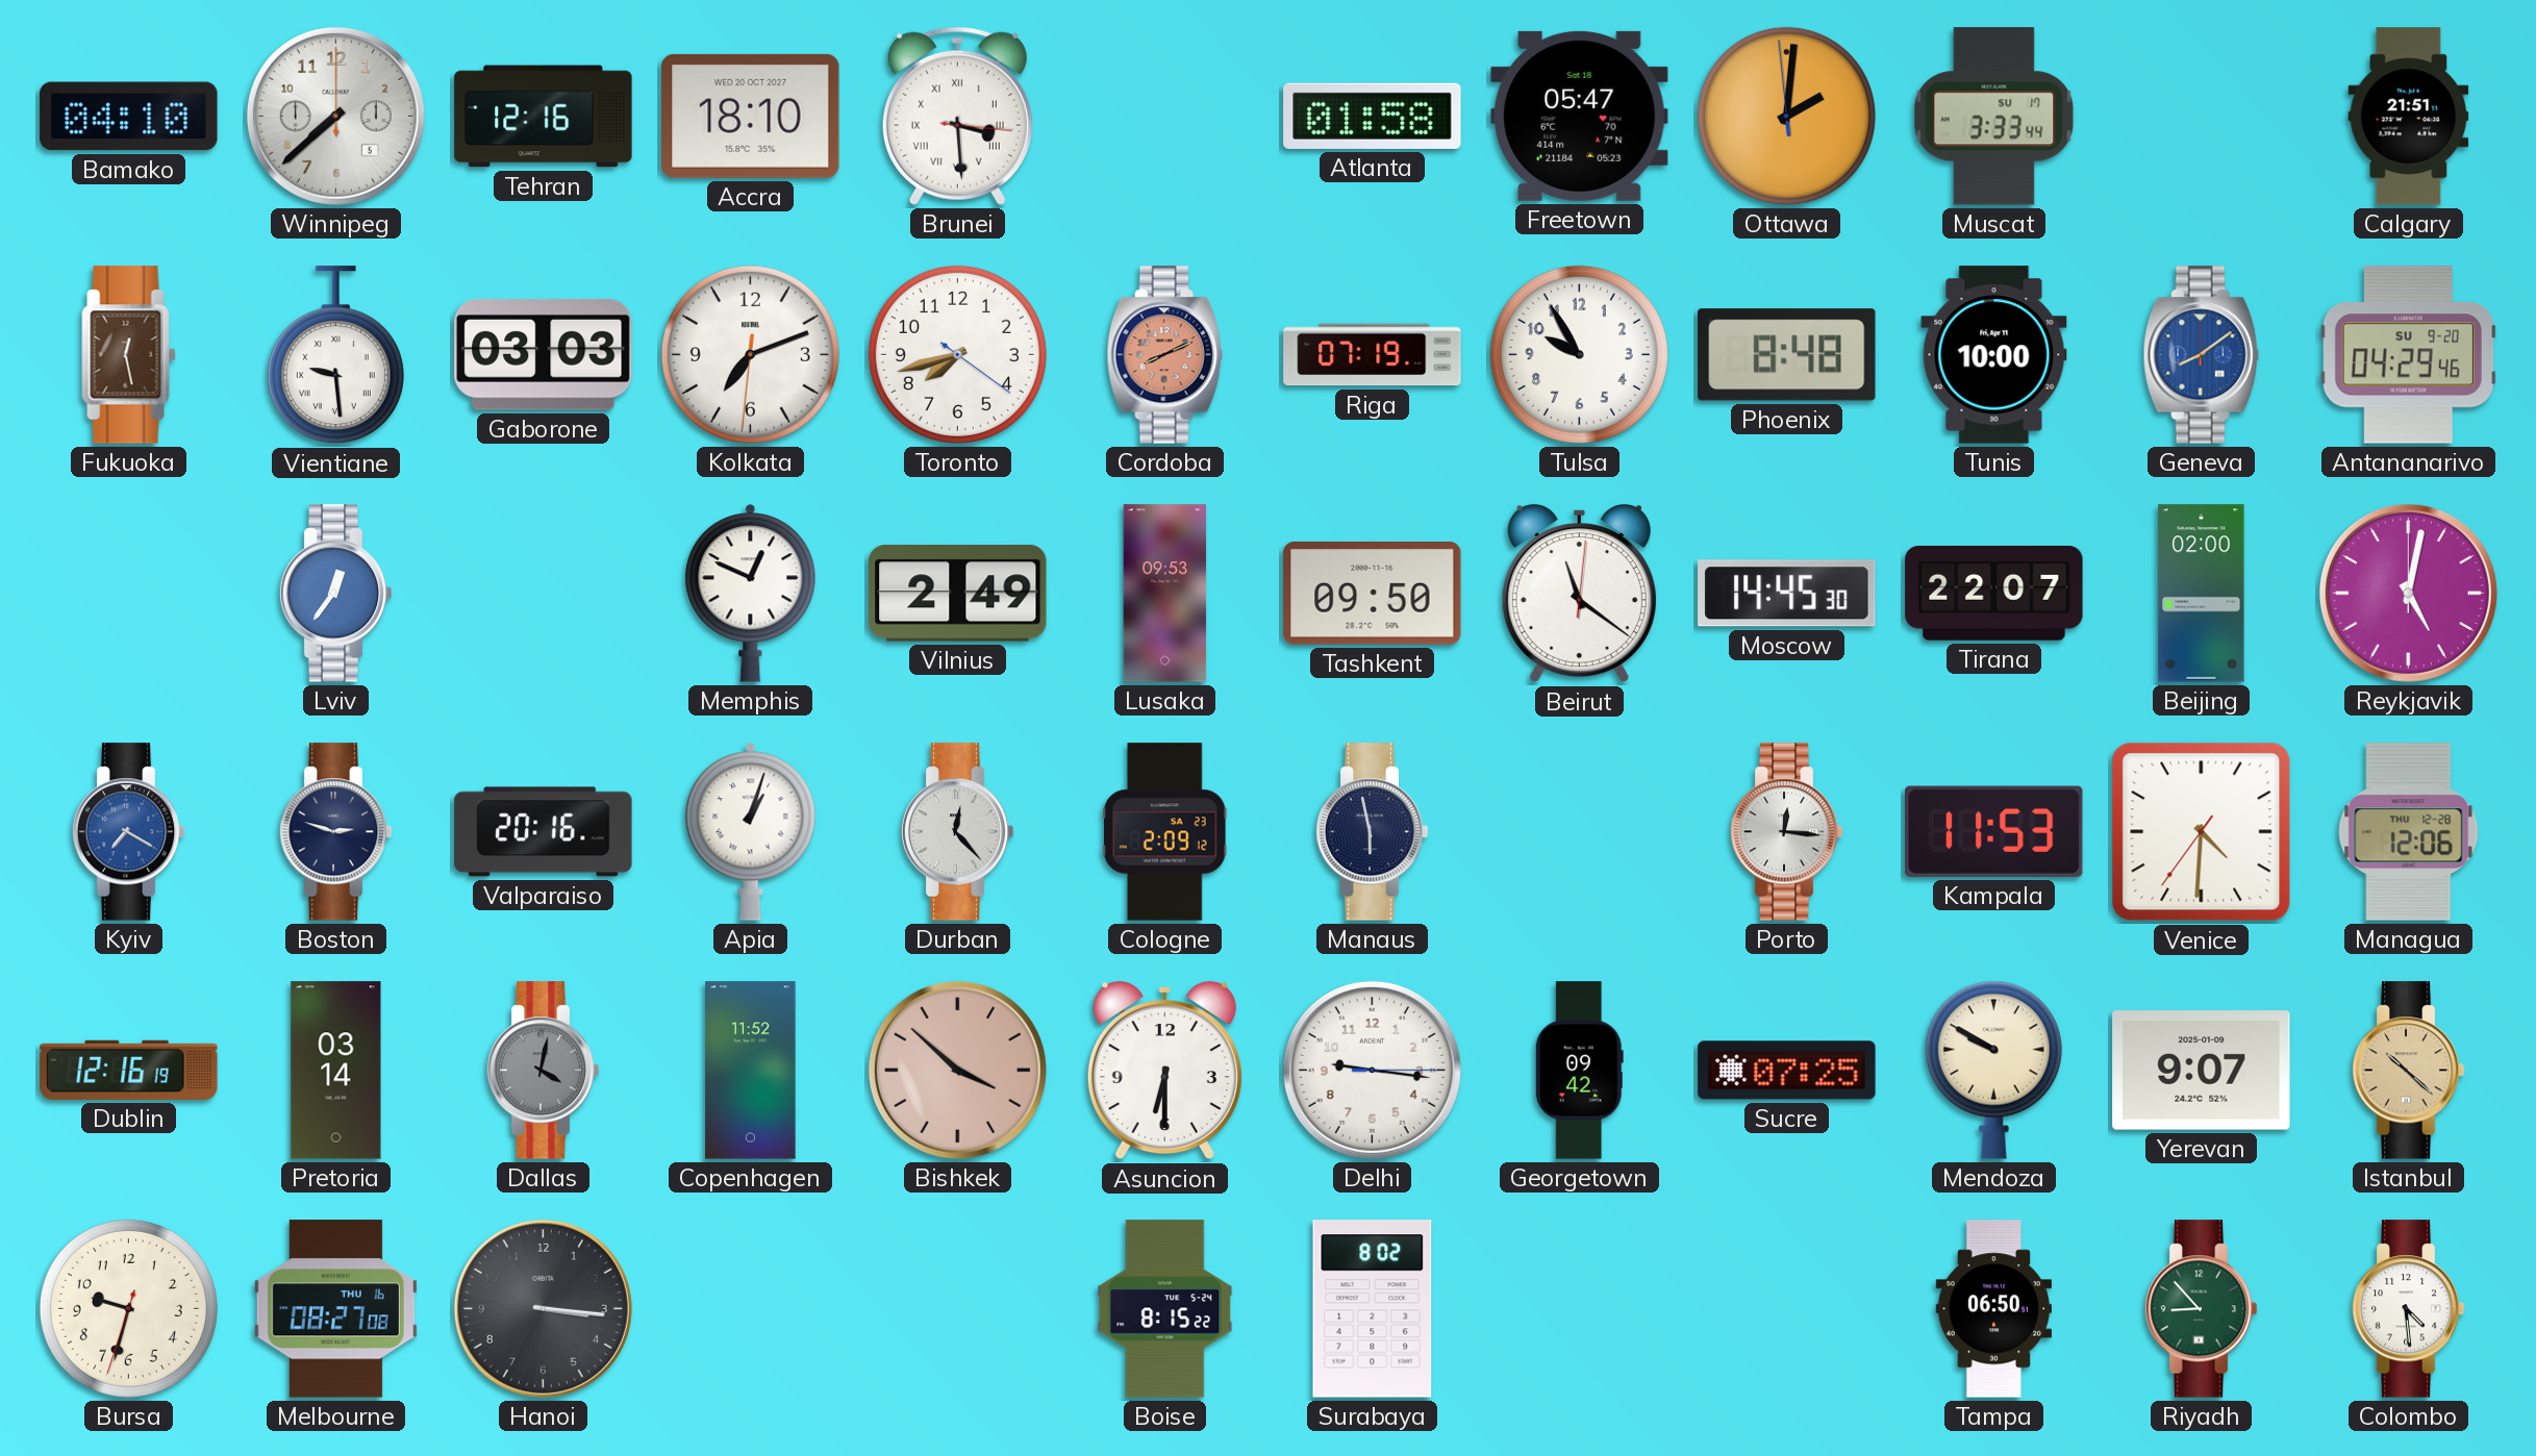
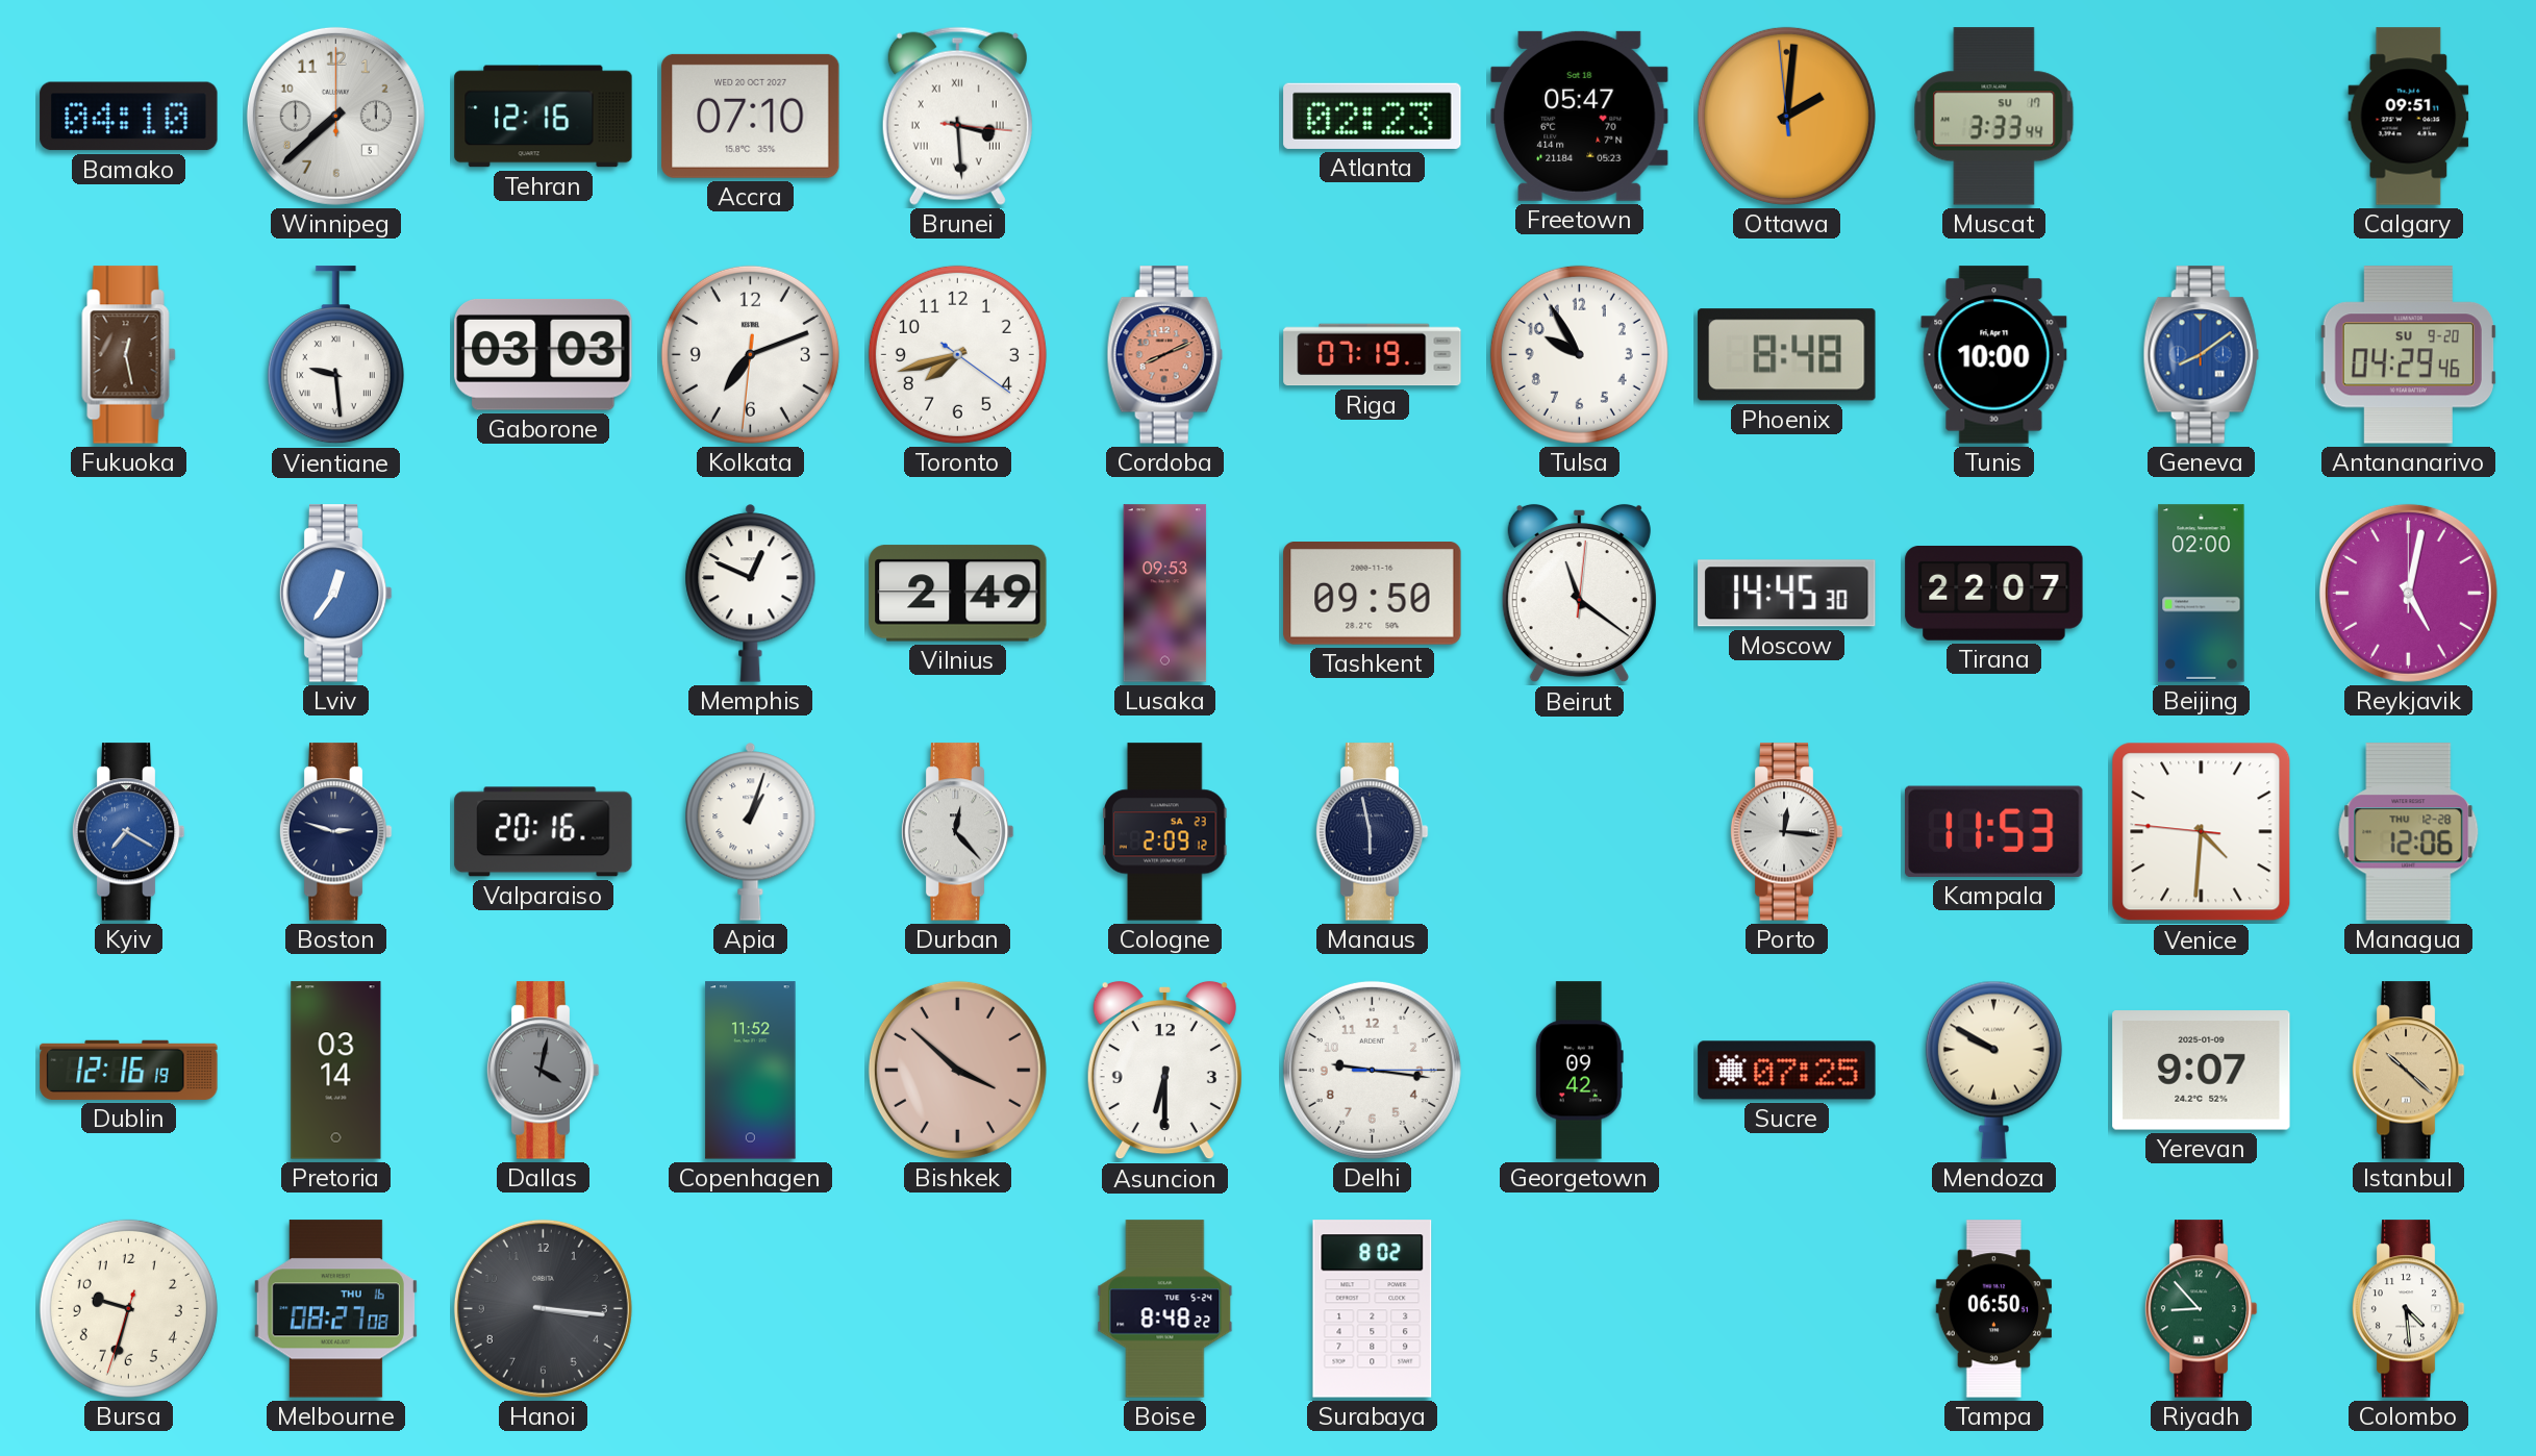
Accra: 18:10 -> 07:10
Atlanta: 01:58 -> 02:23
Calgary: 21:51 -> 09:51
Venice: 4:30:36 -> 4:30:46
Boise: 8:15 -> 8:48
